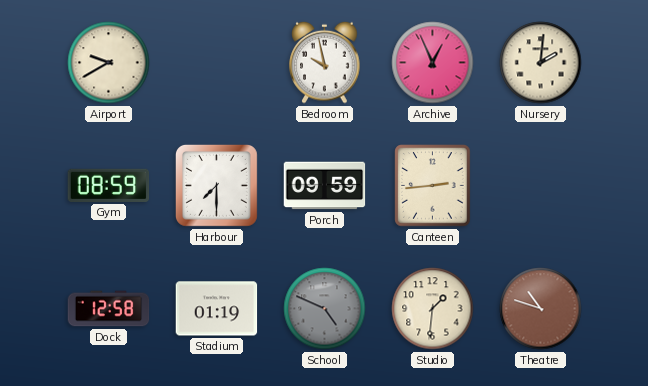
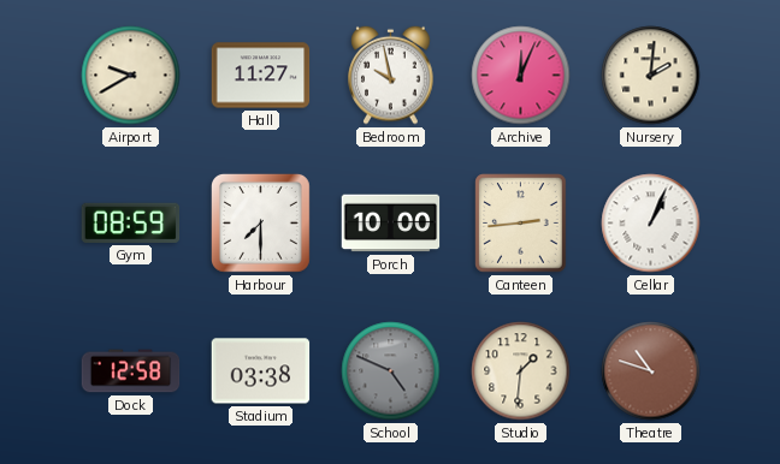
Hall: none -> 11:27
Archive: 12:56 -> 12:04
Porch: 09:59 -> 10:00
Cellar: none -> 1:04
Stadium: 01:19 -> 03:38
